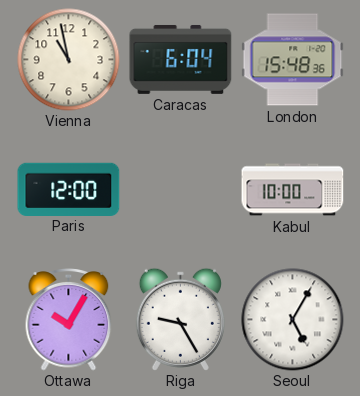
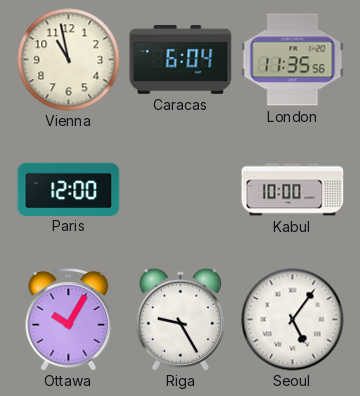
London: 15:48 -> 11:35
Seoul: 5:05 -> 5:06
